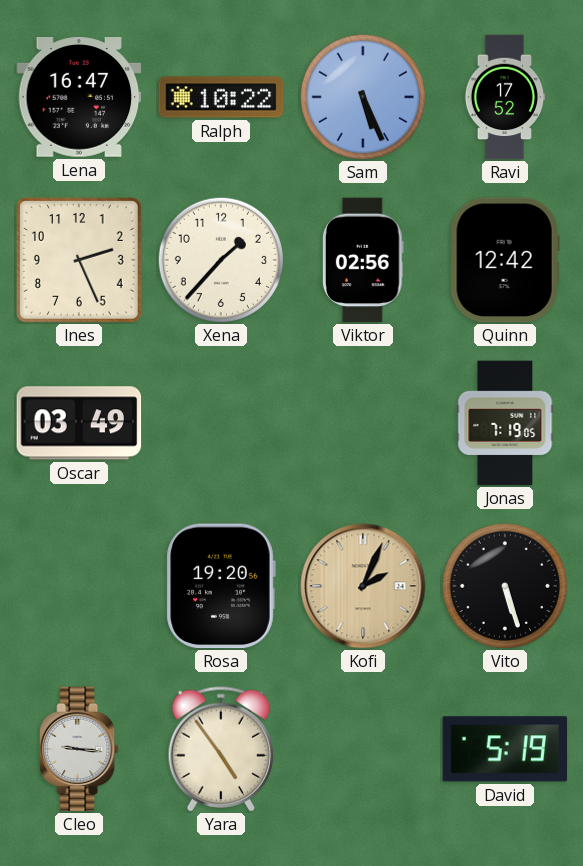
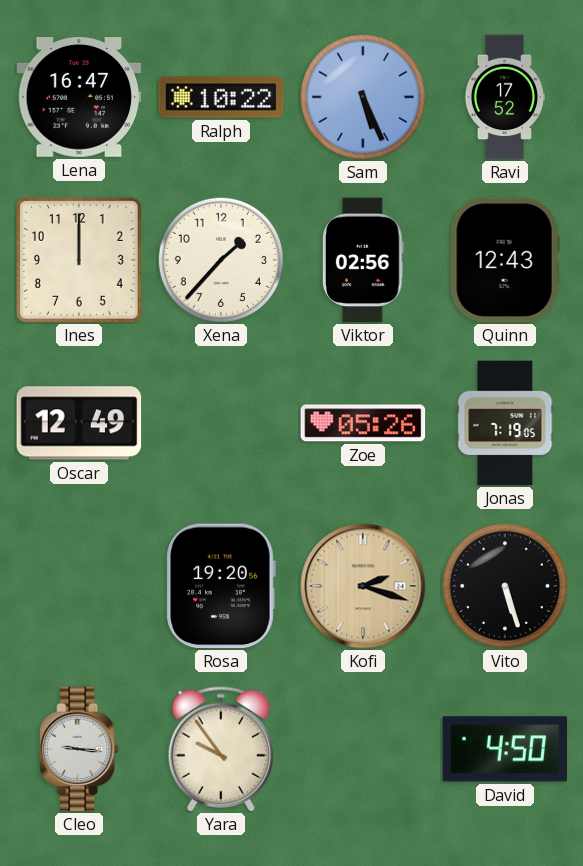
Ines: 2:26 -> 12:00
Quinn: 12:42 -> 12:43
Oscar: 03:49 -> 12:49
Zoe: none -> 05:26
Kofi: 2:04 -> 2:18
Yara: 4:54 -> 9:54
David: 5:19 -> 4:50
